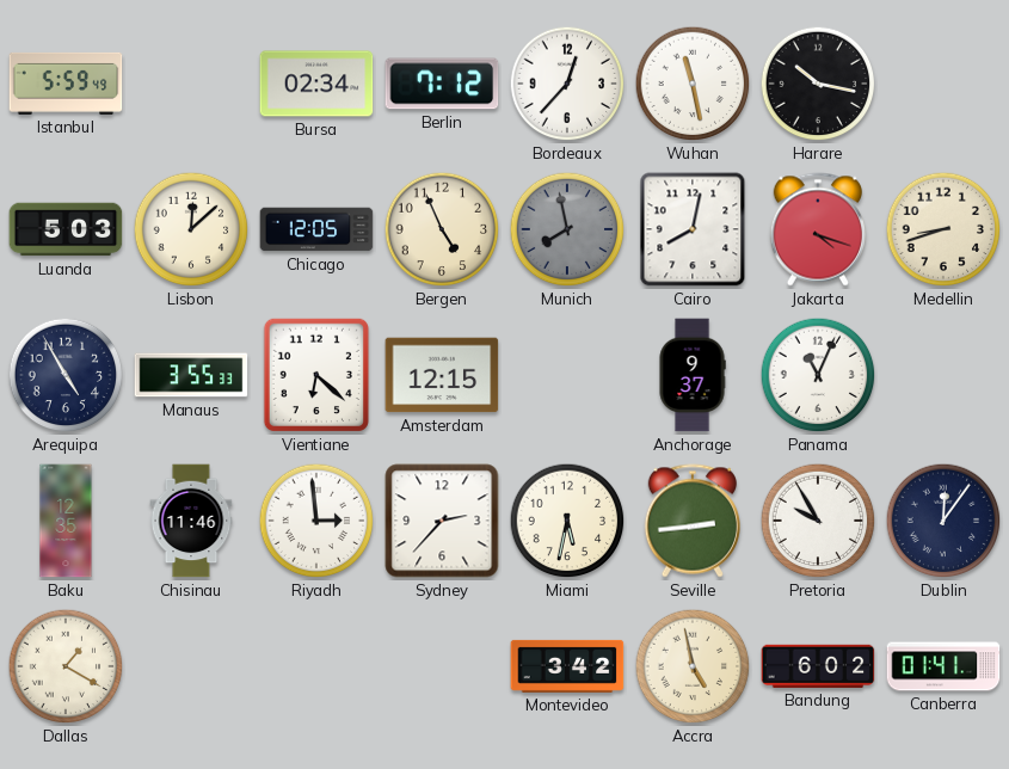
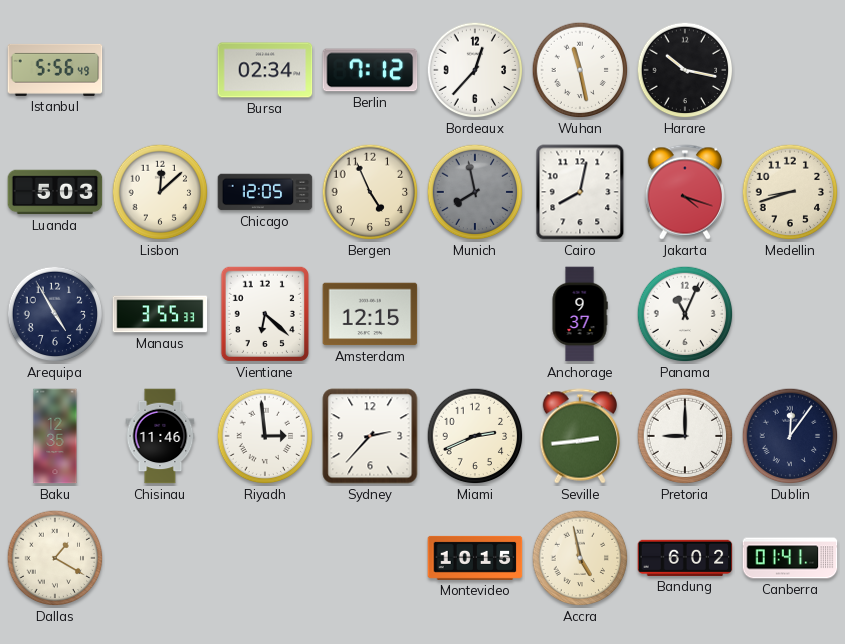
Istanbul: 5:59 -> 5:56
Miami: 5:32 -> 2:41
Pretoria: 9:55 -> 9:00
Montevideo: 3:42 -> 10:15
